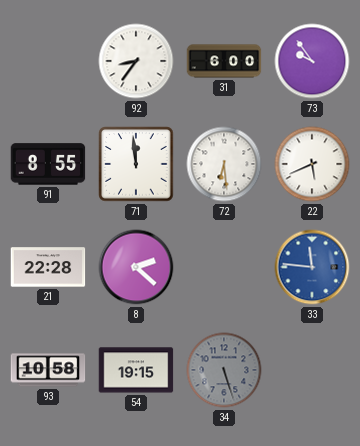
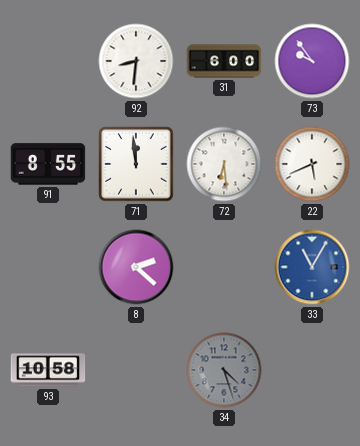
92: 8:36 -> 8:31
21: 22:28 -> none
33: 11:46 -> 11:05
54: 19:15 -> none
34: 5:27 -> 4:27
